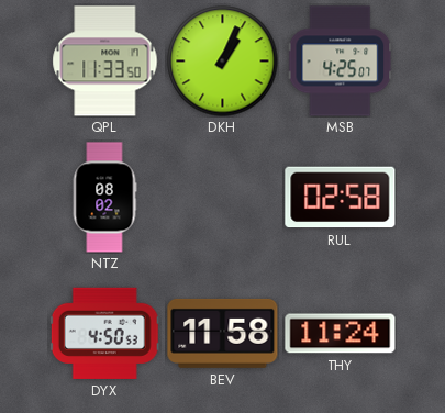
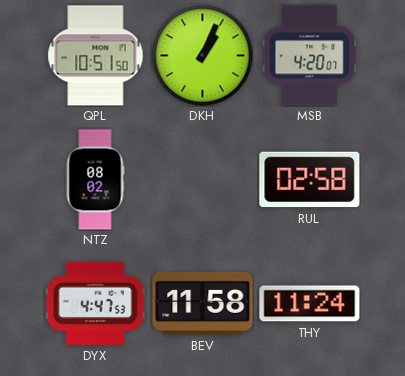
QPL: 11:33 -> 10:51
MSB: 4:25 -> 4:20
DYX: 4:50 -> 4:47
